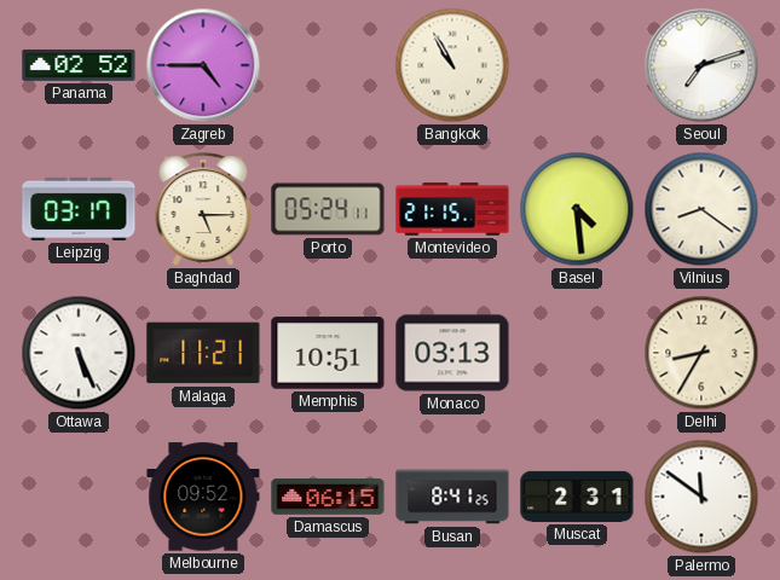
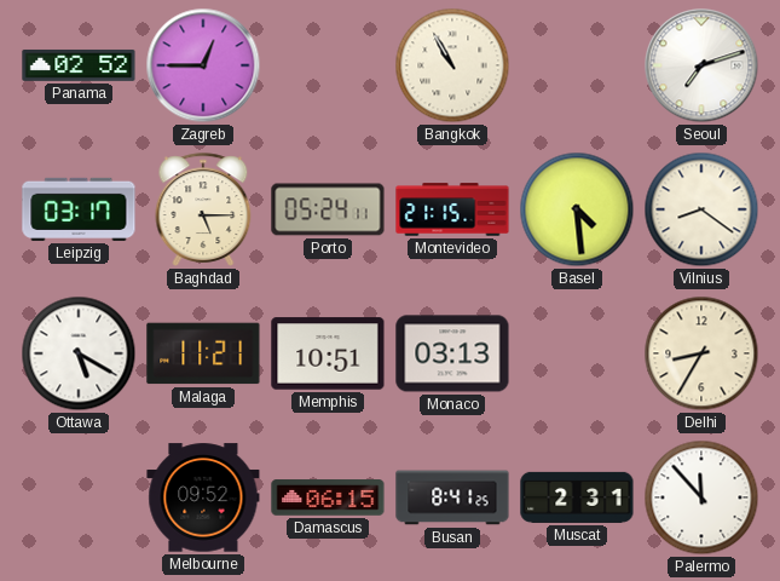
Zagreb: 4:45 -> 12:45
Ottawa: 5:26 -> 5:20
Palermo: 11:51 -> 11:53
